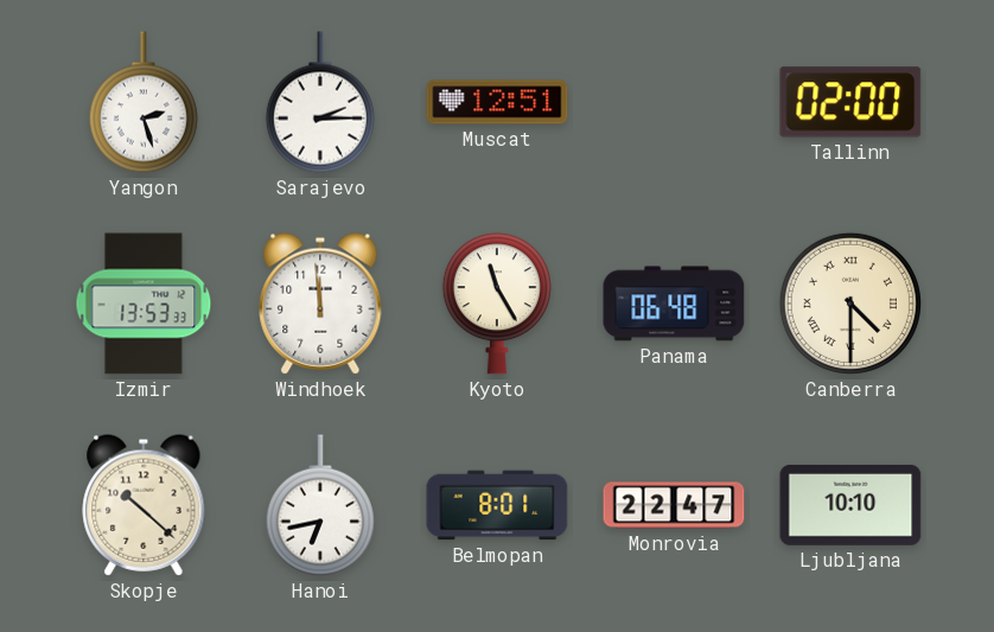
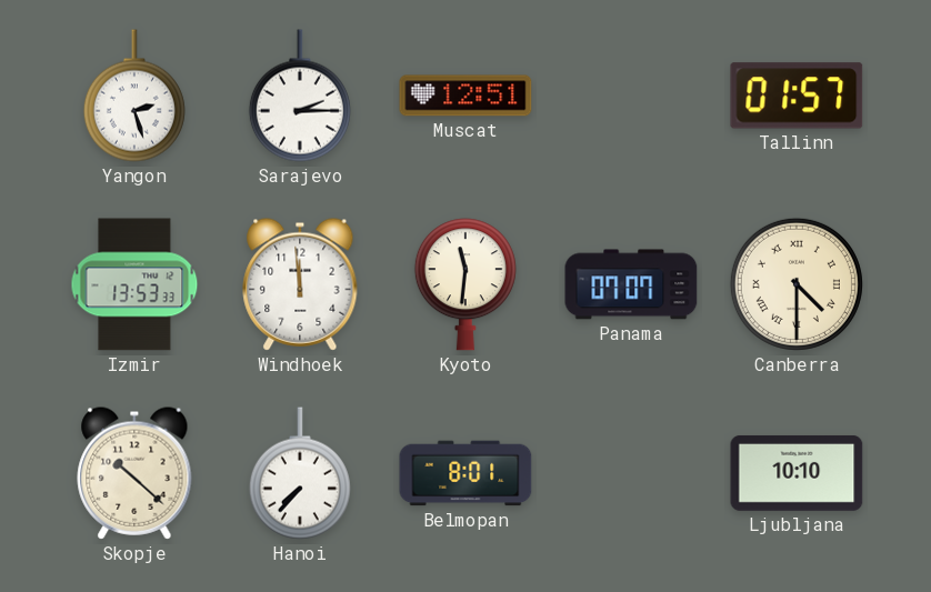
Tallinn: 02:00 -> 01:57
Kyoto: 11:25 -> 11:31
Panama: 06:48 -> 07:07
Hanoi: 6:43 -> 7:37
Monrovia: 22:47 -> none
